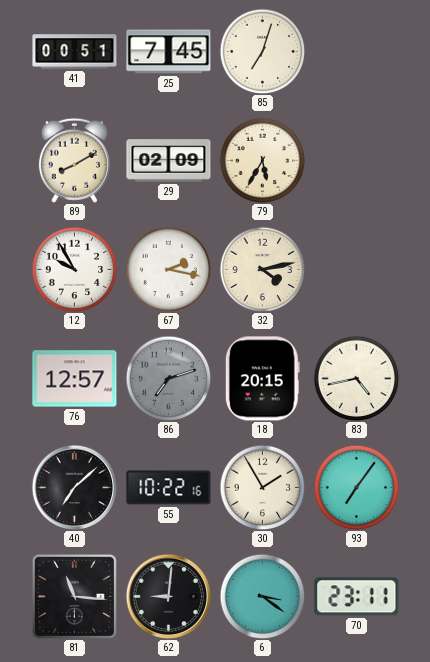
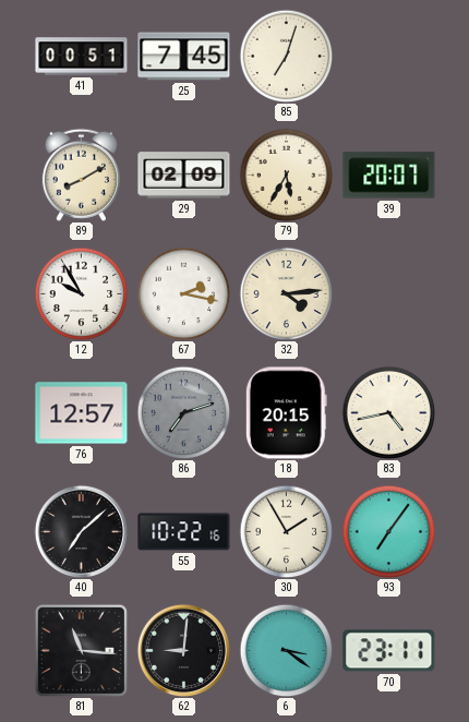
39: none -> 20:07
32: 4:13 -> 4:14
